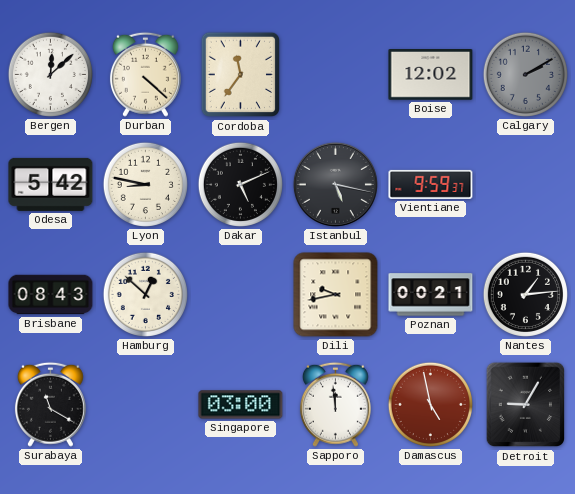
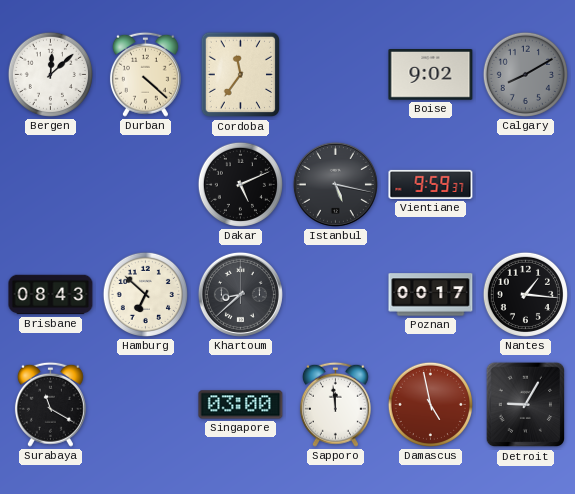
Boise: 12:02 -> 9:02
Calgary: 2:10 -> 8:10
Odesa: 5:42 -> none
Lyon: 8:47 -> none
Hamburg: 12:52 -> 6:52
Khartoum: none -> 8:38
Dili: 9:43 -> none
Poznan: 00:21 -> 00:17
Nantes: 1:14 -> 1:16
